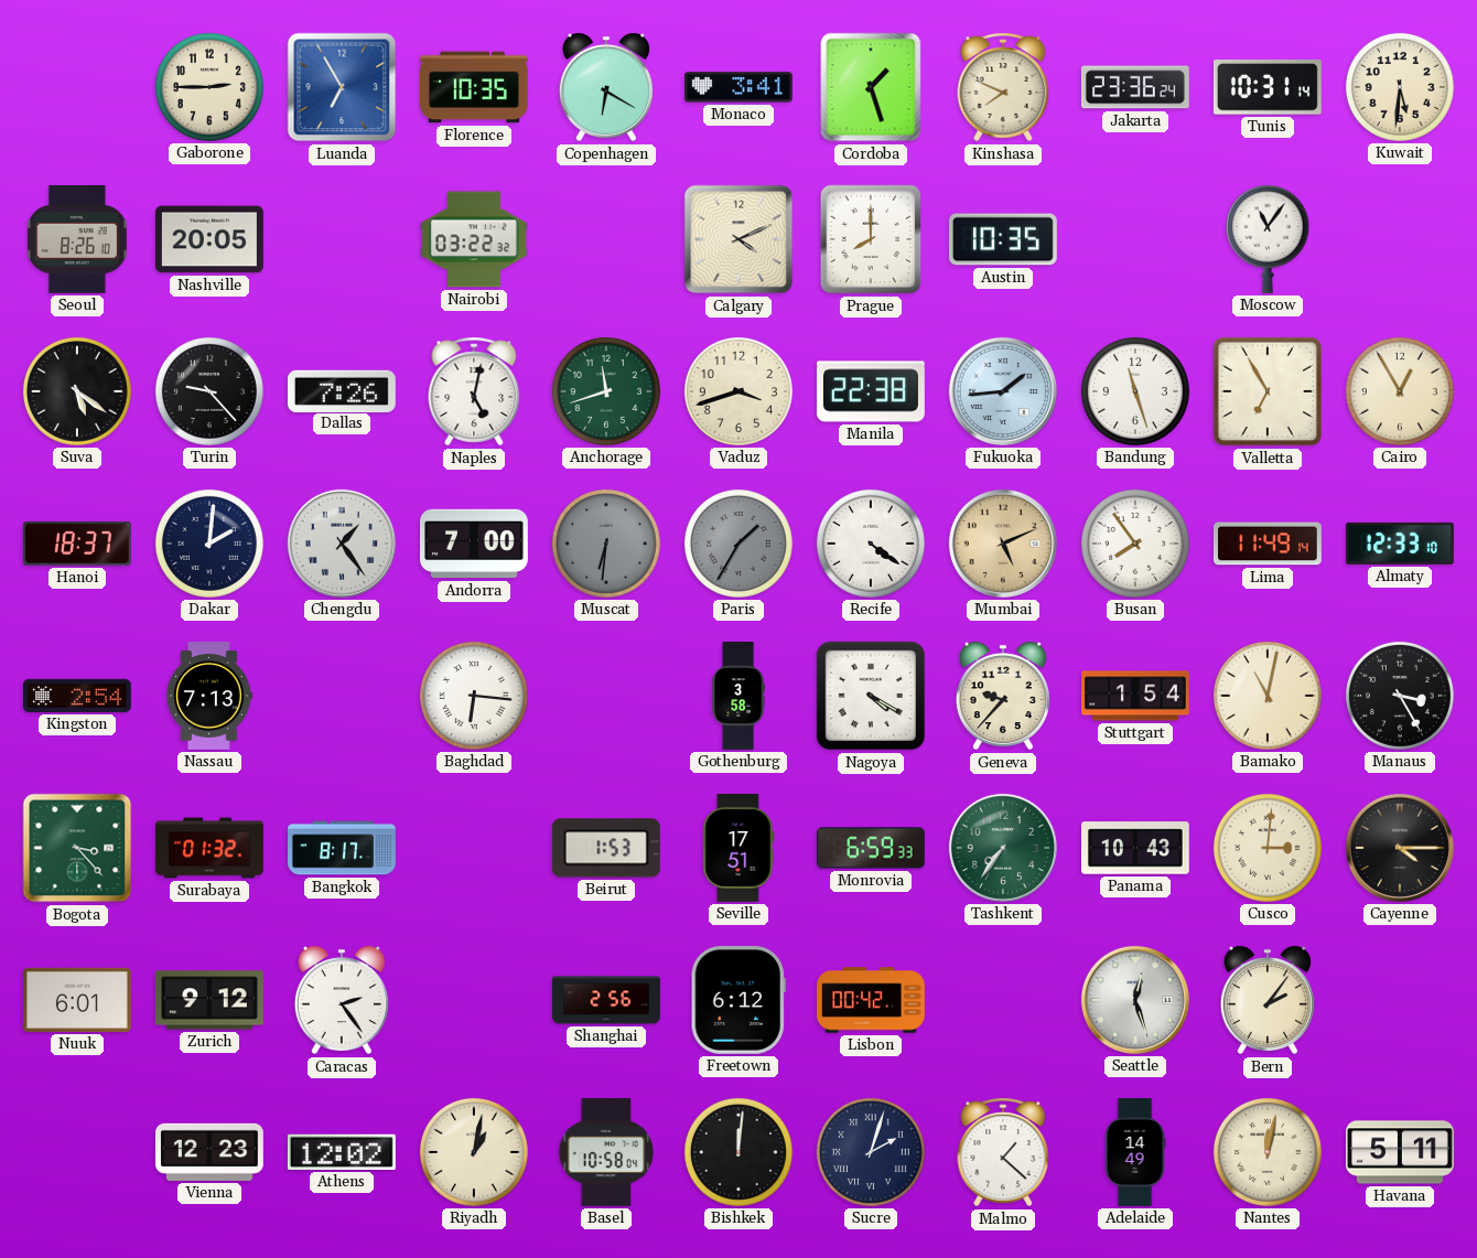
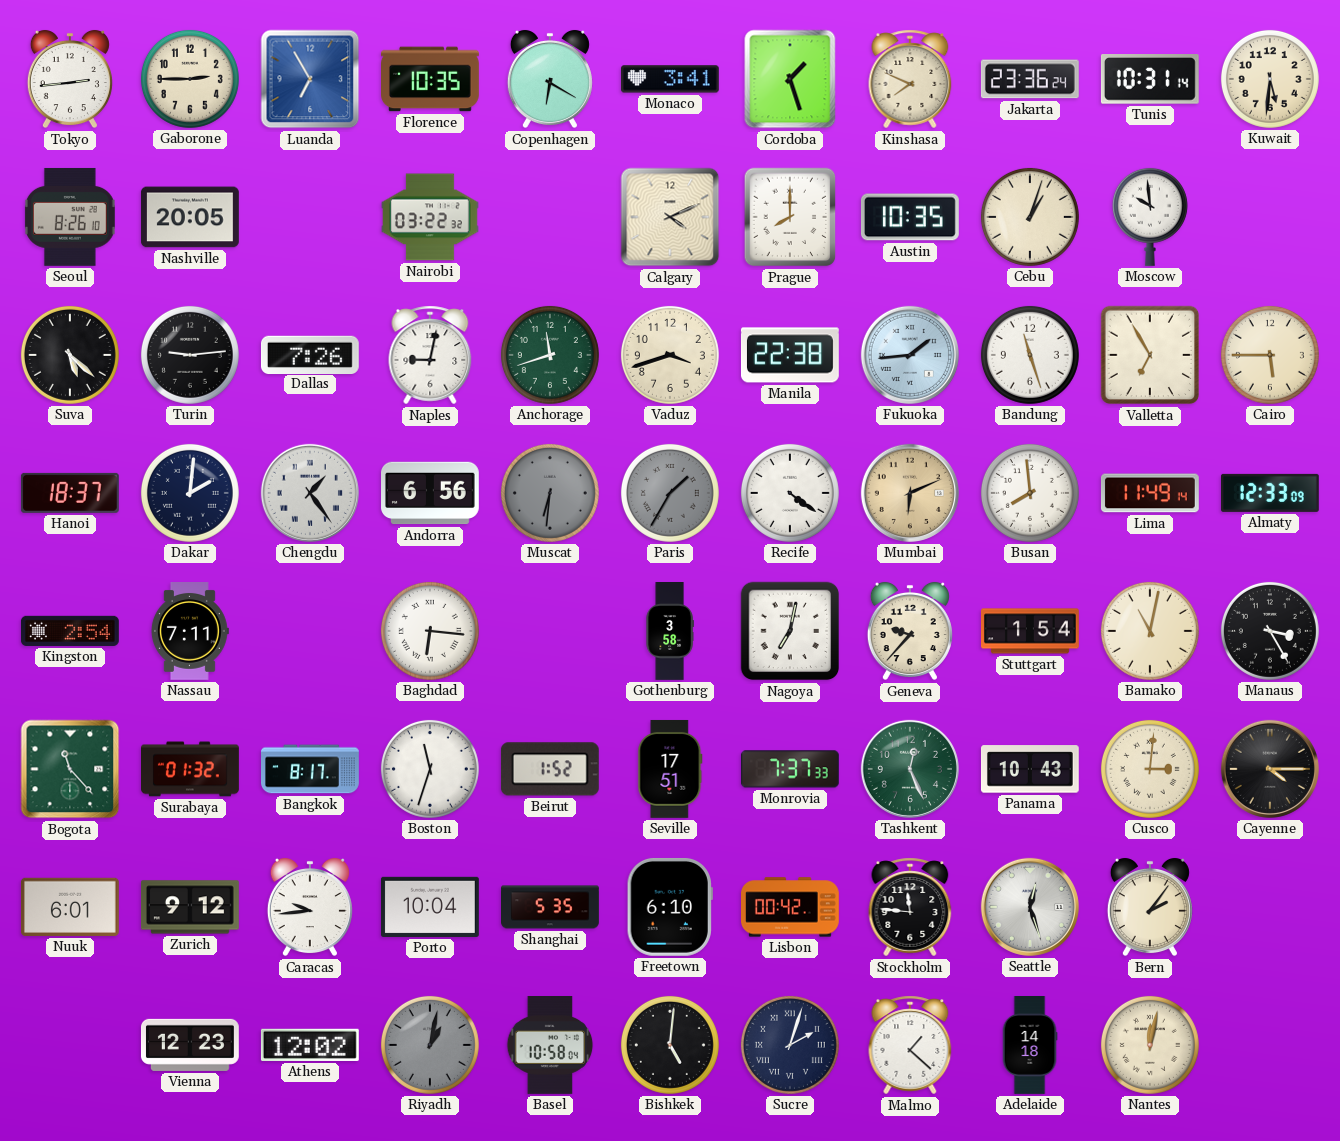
Tokyo: none -> 2:44
Cebu: none -> 1:03
Moscow: 11:06 -> 9:59
Suva: 5:21 -> 5:22
Turin: 9:23 -> 9:14
Naples: 5:02 -> 9:02
Cairo: 12:55 -> 5:45
Andorra: 7:00 -> 6:56
Mumbai: 5:11 -> 6:11
Busan: 7:54 -> 7:59
Almaty: 12:33:10 -> 12:33:09
Nassau: 7:13 -> 7:11
Nagoya: 4:20 -> 7:02
Bogota: 3:23 -> 11:23
Boston: none -> 11:33
Beirut: 1:53 -> 1:52
Monrovia: 6:59 -> 7:37
Tashkent: 7:36 -> 12:26
Caracas: 2:24 -> 9:44
Porto: none -> 10:04
Shanghai: 2:56 -> 5:35
Freetown: 6:12 -> 6:10
Stockholm: none -> 11:46
Riyadh dial: cream -> grey
Bishkek: 12:01 -> 5:01
Adelaide: 14:49 -> 14:18
Havana: 5:11 -> none
